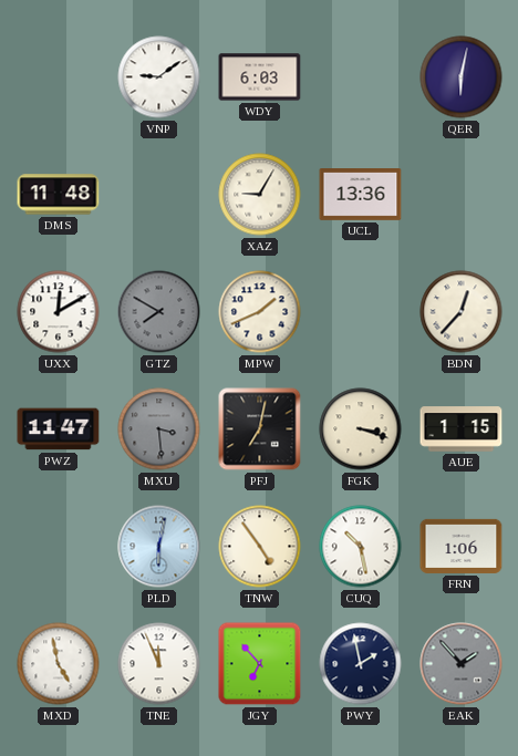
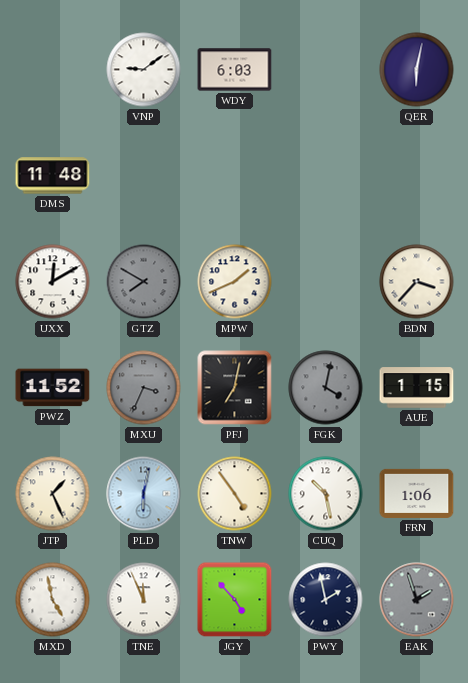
XAZ: 9:05 -> none
UCL: 13:36 -> none
BDN: 12:37 -> 3:37
PWZ: 11:47 -> 11:52
MXU: 3:29 -> 3:34
FGK: 3:18 -> 4:02
FGK dial: cream -> grey
JTP: none -> 1:26
JGY: 6:53 -> 4:53
EAK: 1:53 -> 1:57
